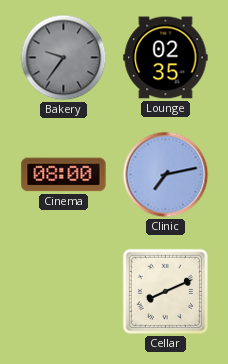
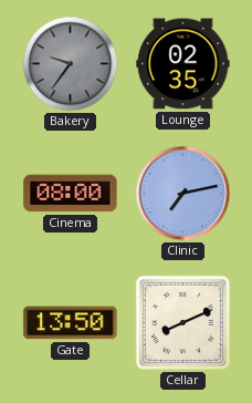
Gate: none -> 13:50
